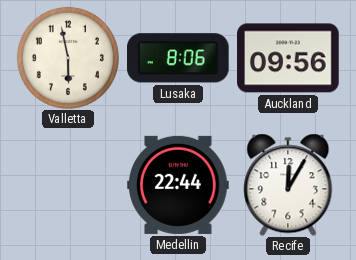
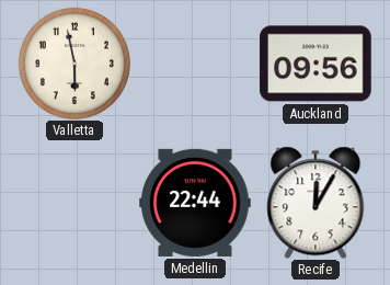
Lusaka: 8:06 -> none
